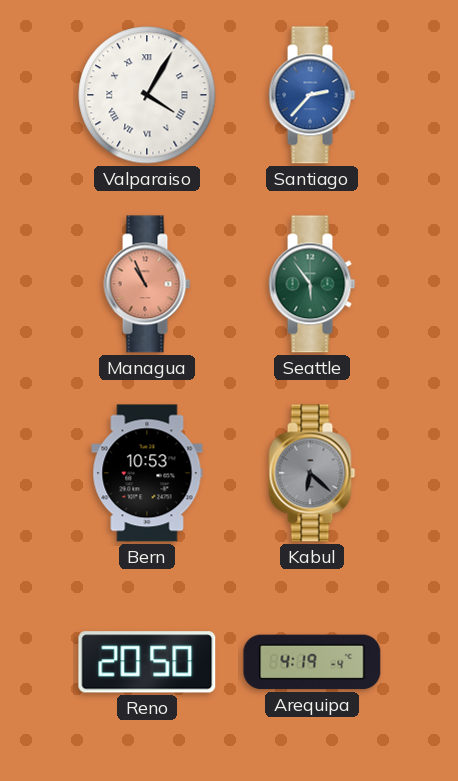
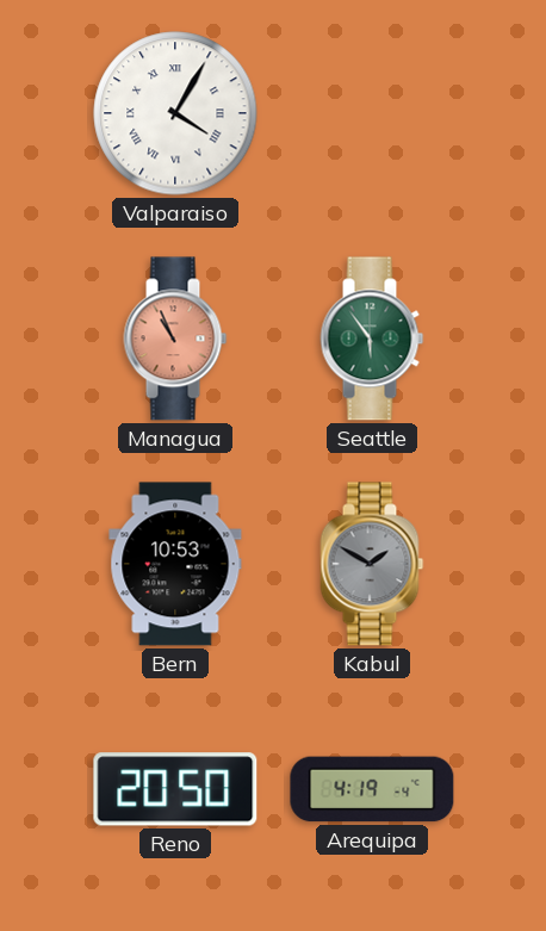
Santiago: 2:37 -> none
Kabul: 6:22 -> 1:50
